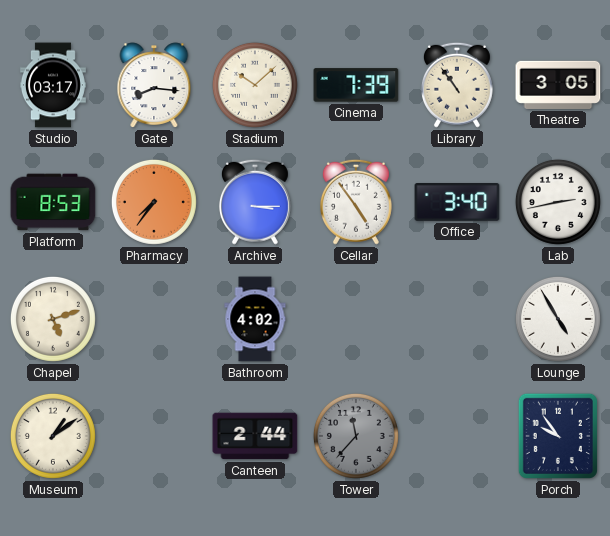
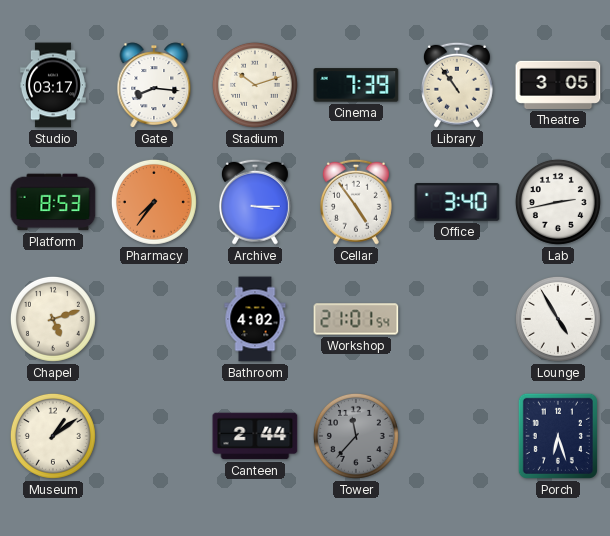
Stadium: 10:08 -> 10:12
Workshop: none -> 21:01
Porch: 9:54 -> 6:27
